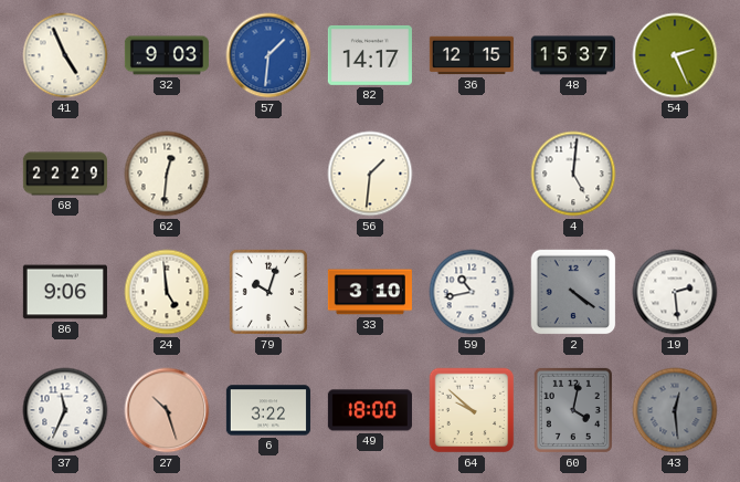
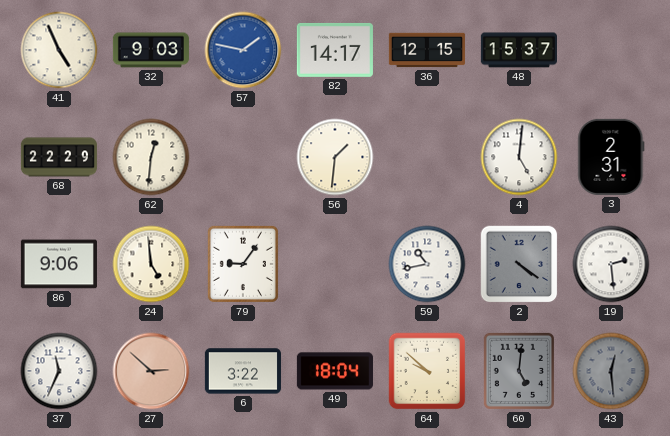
57: 1:31 -> 1:47
54: 2:26 -> none
3: none -> 2:31
79: 10:03 -> 9:06
33: 3:10 -> none
27: 10:27 -> 2:52
49: 18:00 -> 18:04
60: 4:02 -> 5:01
